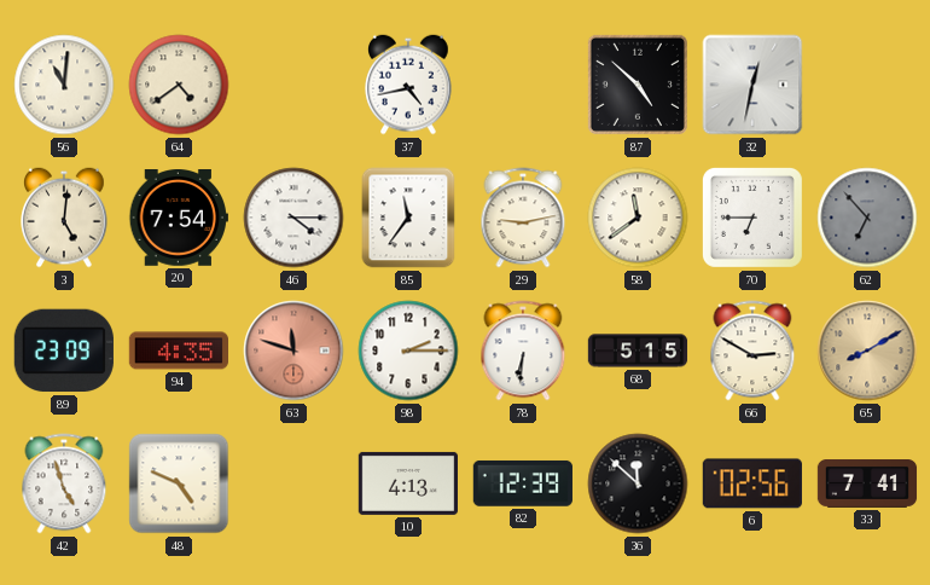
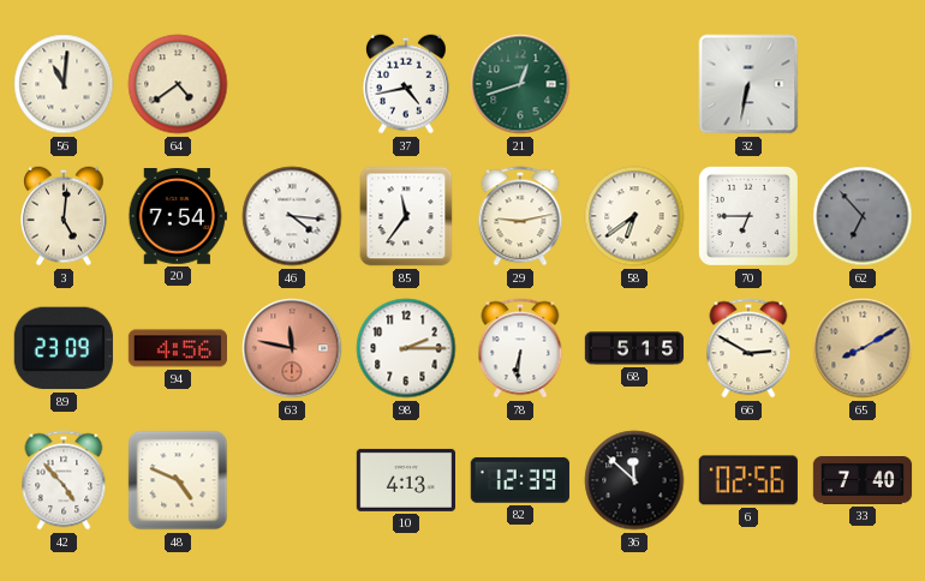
21: none -> 12:42
87: 4:52 -> none
32: 12:32 -> 6:32
46: 4:15 -> 4:16
58: 11:39 -> 6:39
94: 4:35 -> 4:56
63: 11:48 -> 11:47
42: 4:57 -> 4:53
33: 7:41 -> 7:40
